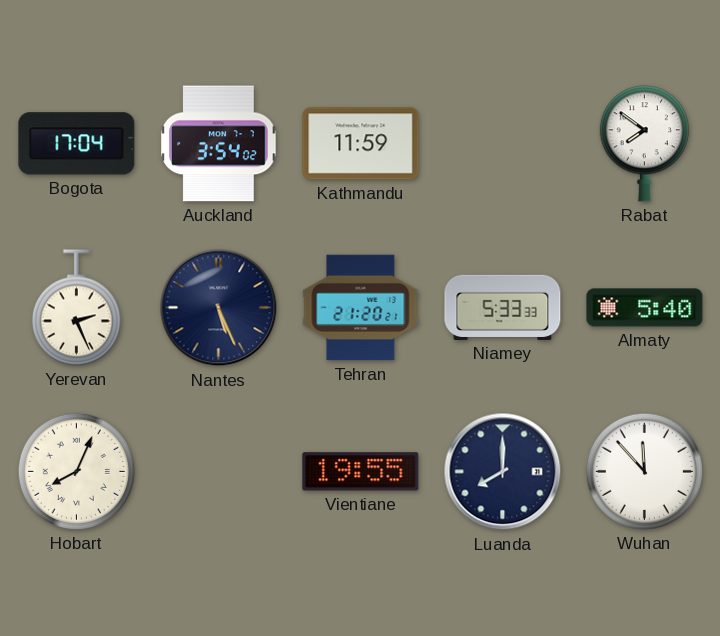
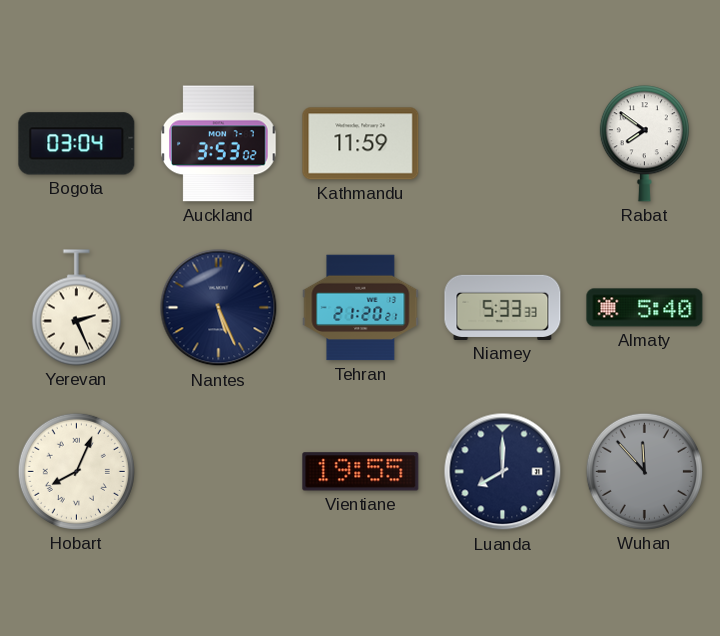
Bogota: 17:04 -> 03:04
Auckland: 3:54 -> 3:53
Wuhan dial: white -> grey
